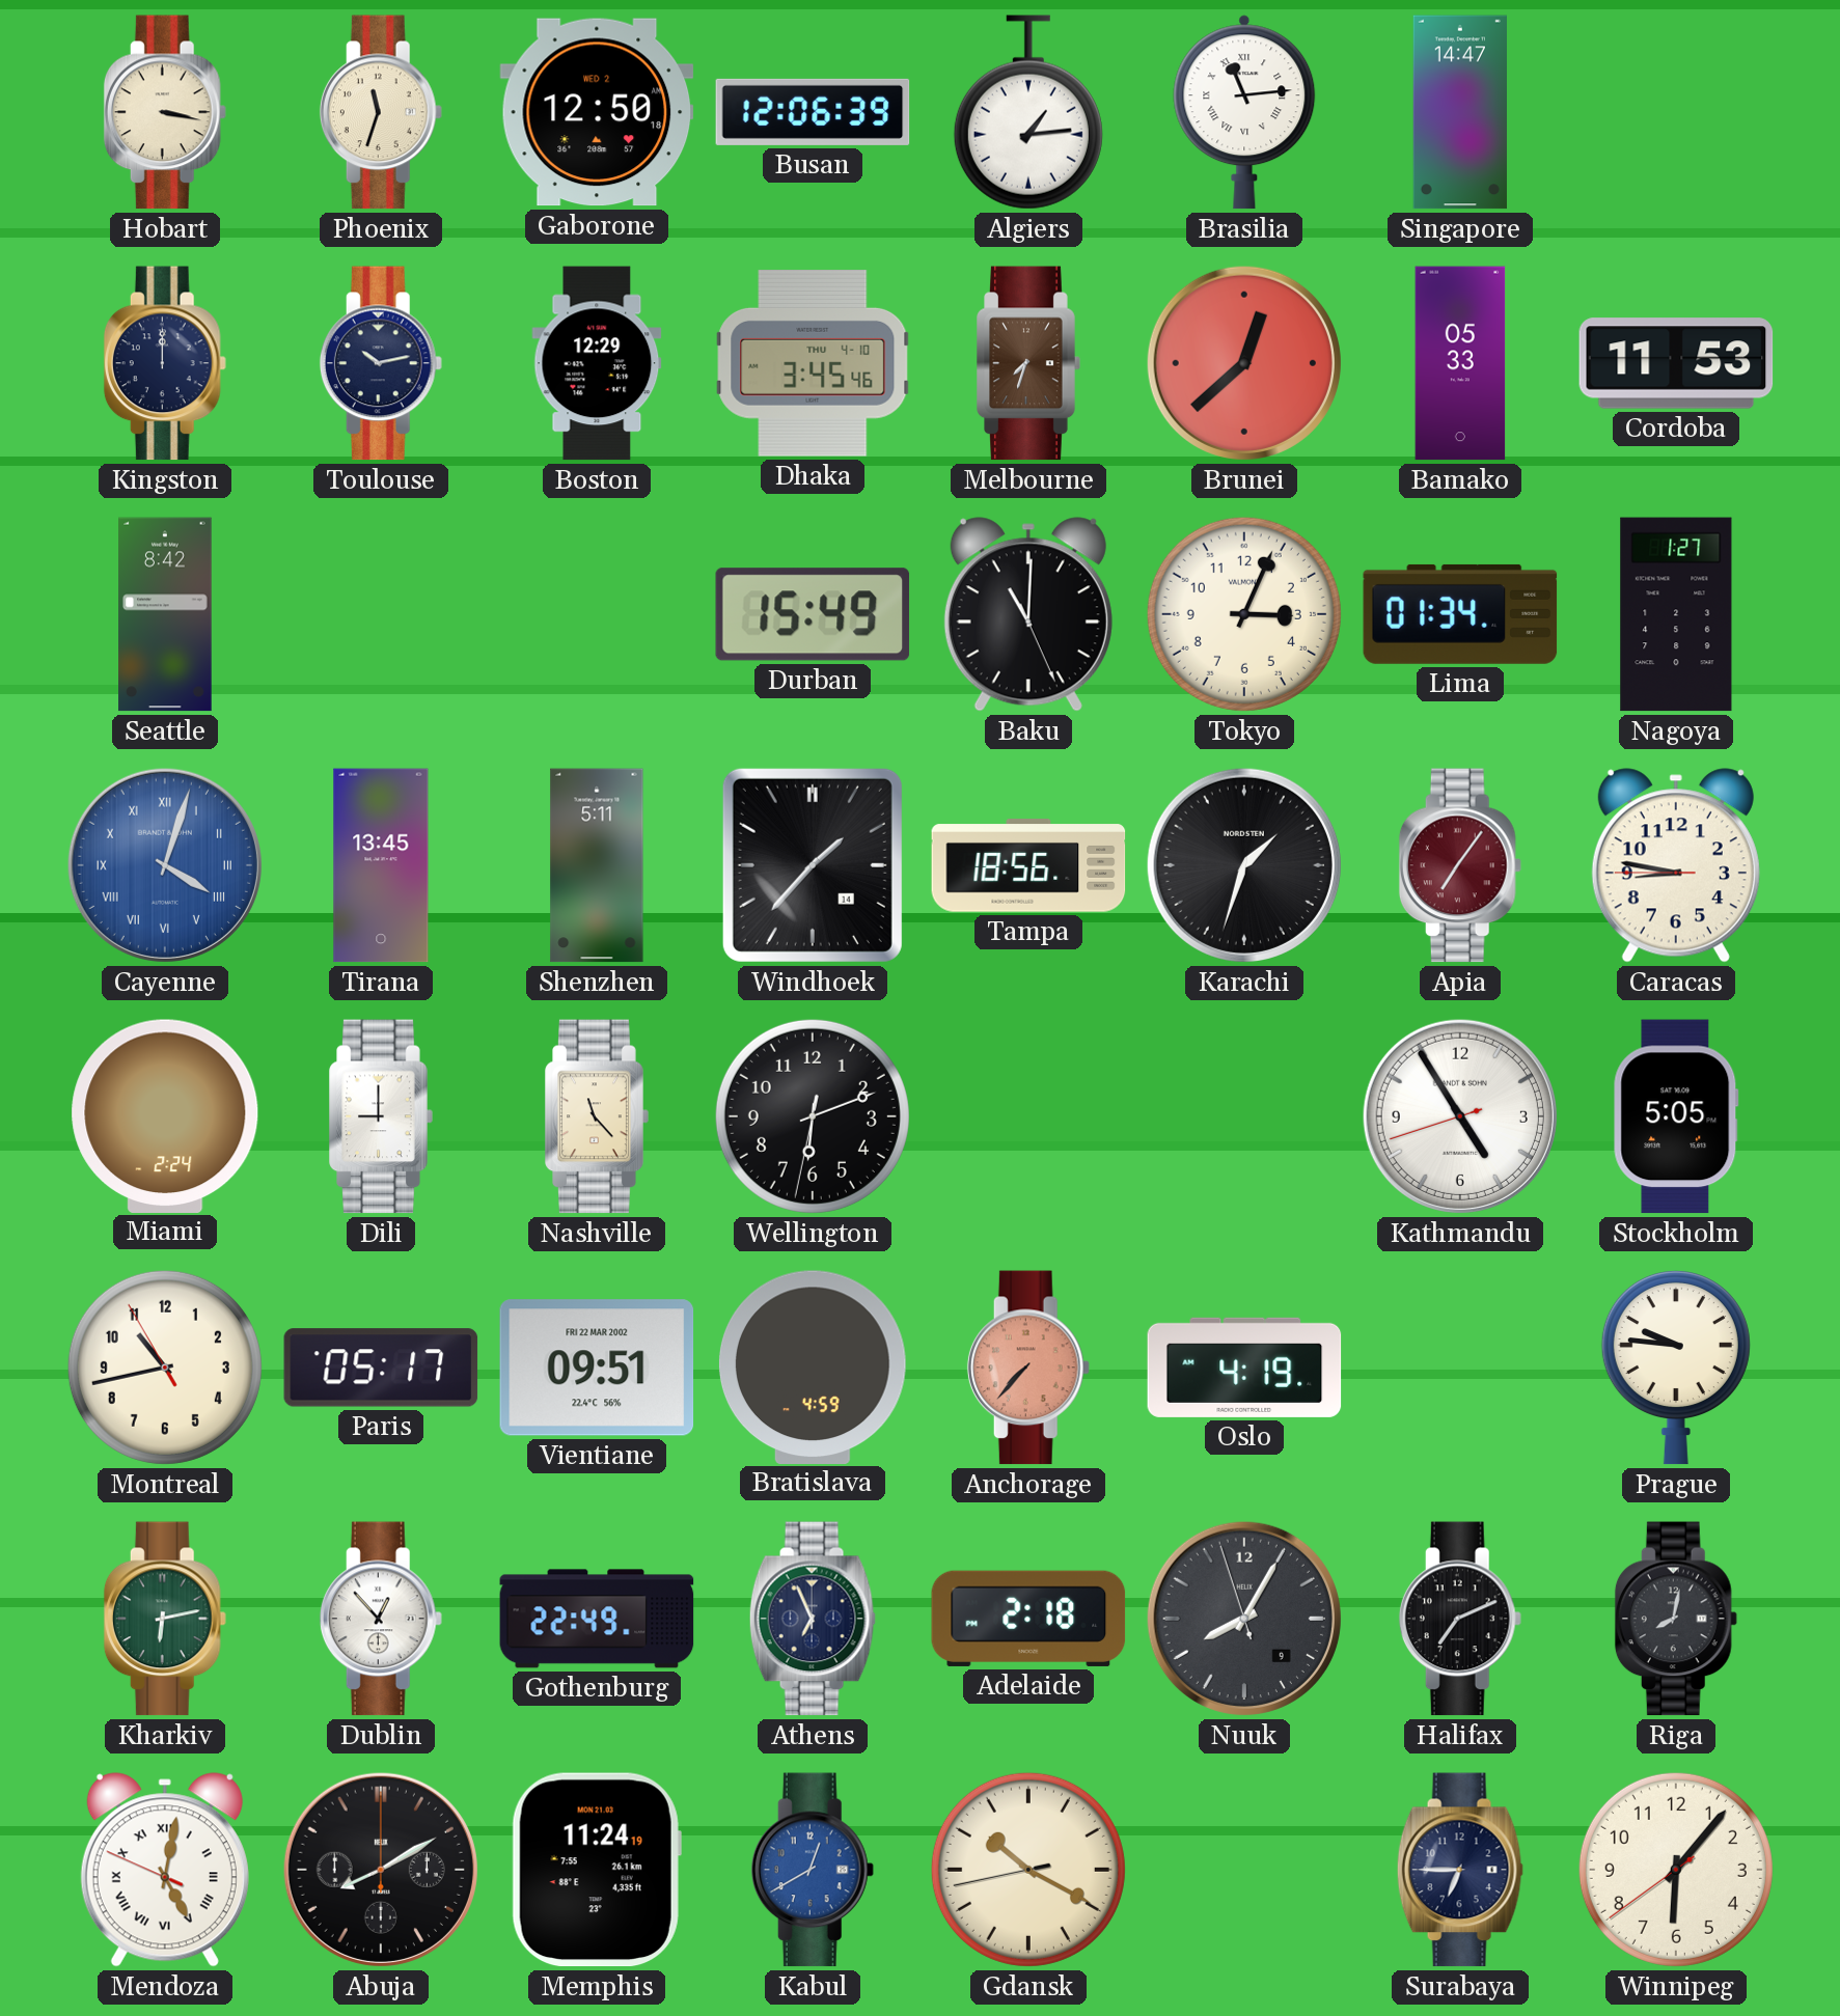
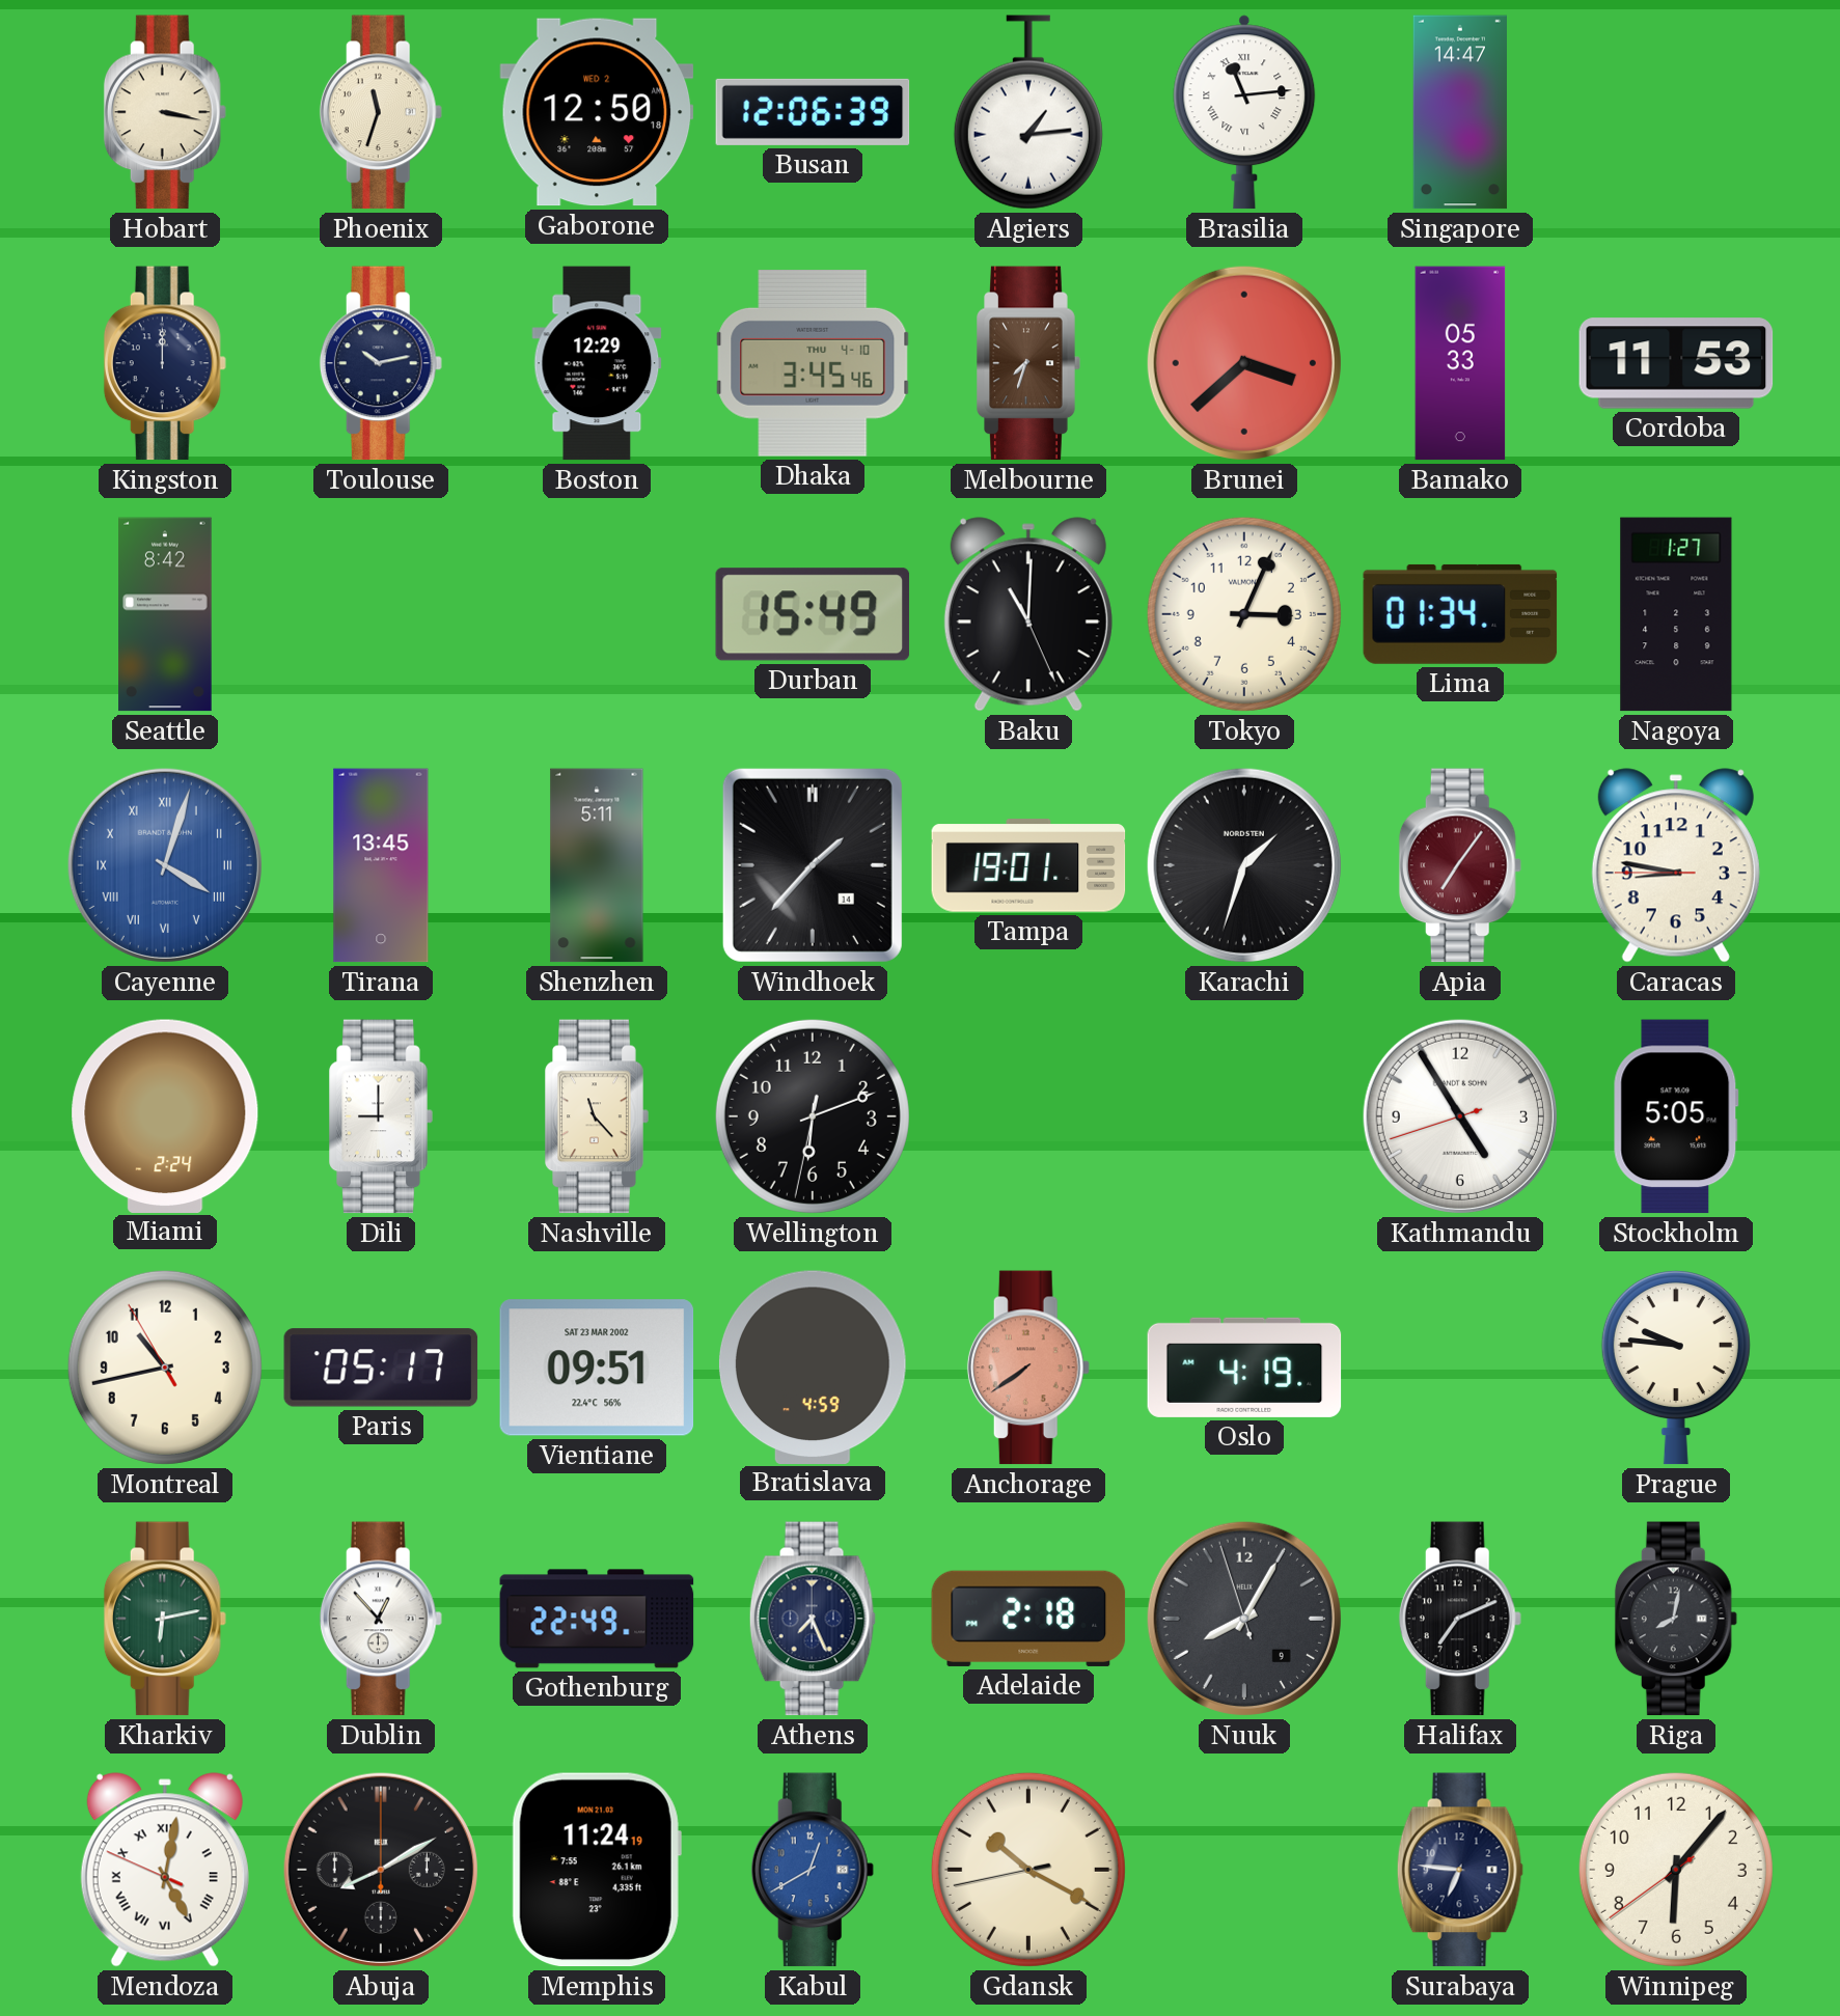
Brunei: 12:38 -> 3:38
Tampa: 18:56 -> 19:01
Vientiane date: FRI 22 MAR 2002 -> SAT 23 MAR 2002
Anchorage: 7:37 -> 7:39
Athens: 6:56 -> 7:26
Surabaya: 6:45 -> 6:46
